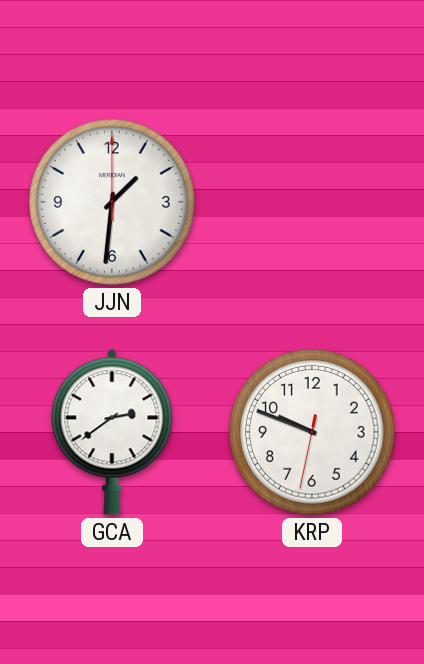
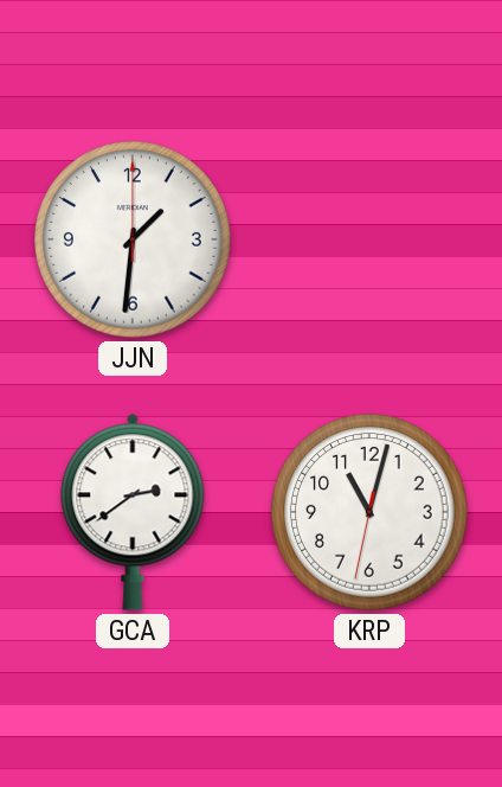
KRP: 9:48 -> 11:02
